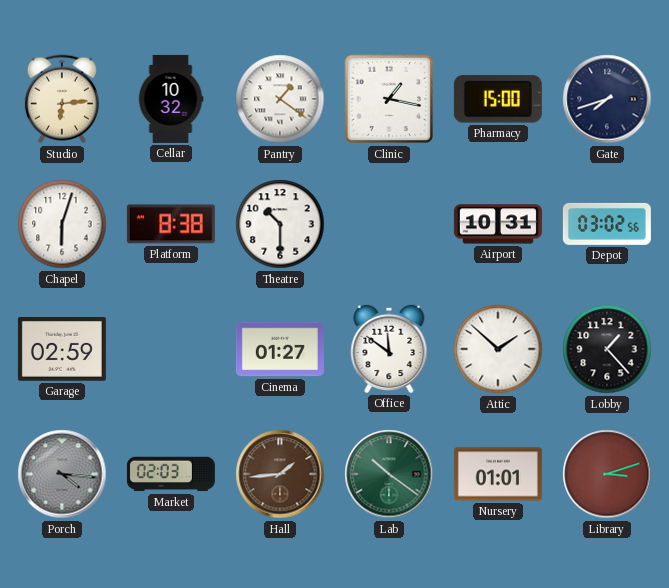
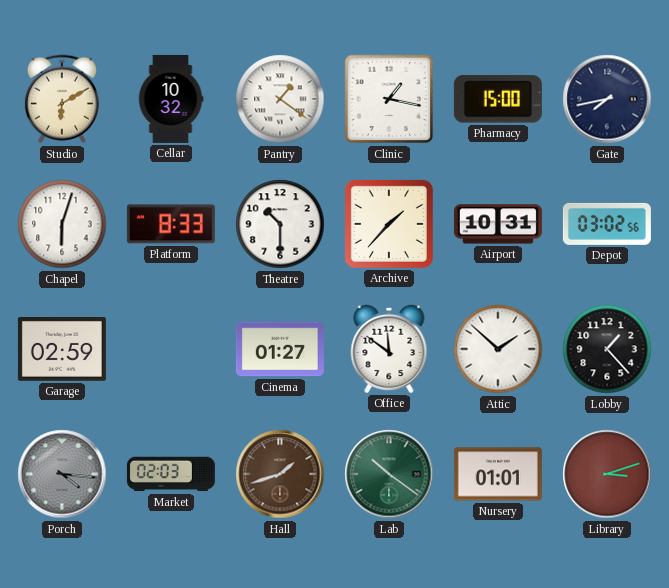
Studio: 6:14 -> 6:10
Gate: 7:42 -> 7:43
Platform: 8:38 -> 8:33
Archive: none -> 1:37
Hall: 1:44 -> 1:42
